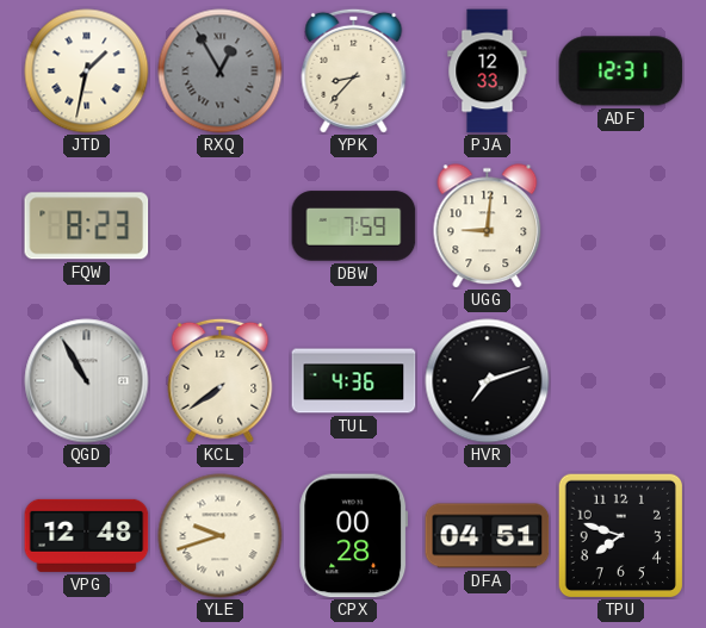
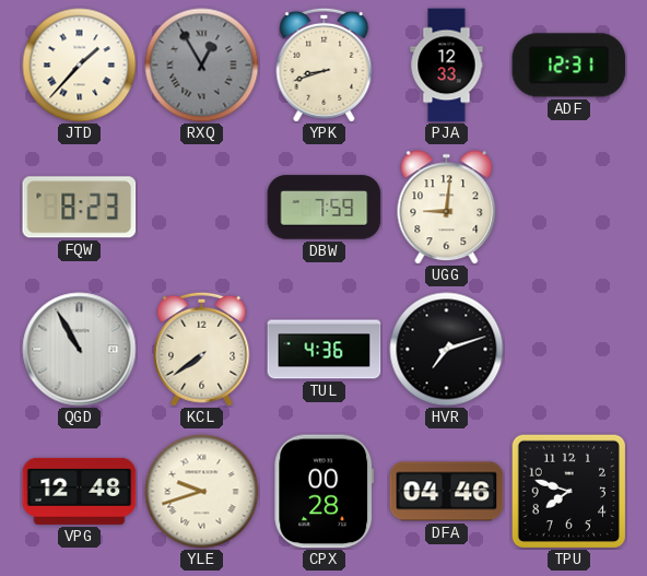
JTD: 1:32 -> 1:37
YPK: 8:37 -> 8:42
DFA: 04:51 -> 04:46
